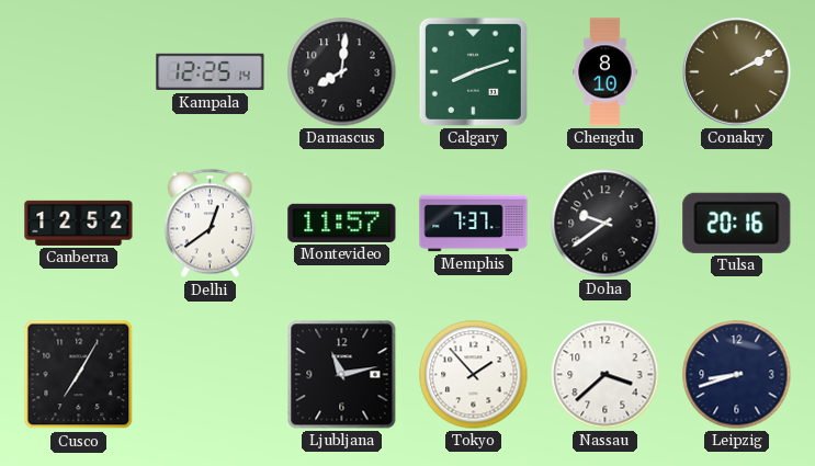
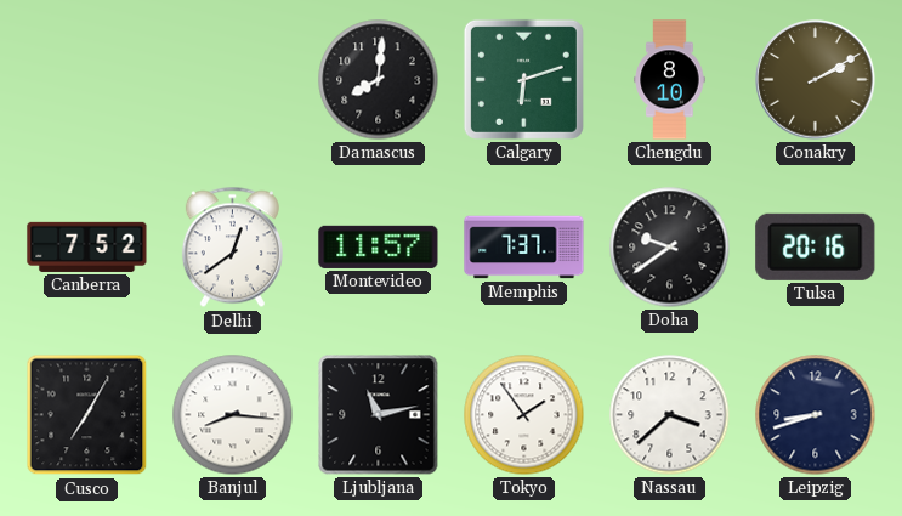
Kampala: 12:25 -> none
Calgary: 8:12 -> 6:12
Canberra: 12:52 -> 7:52
Banjul: none -> 8:16
Tokyo: 1:53 -> 1:54
